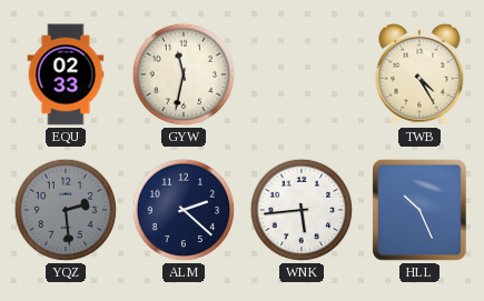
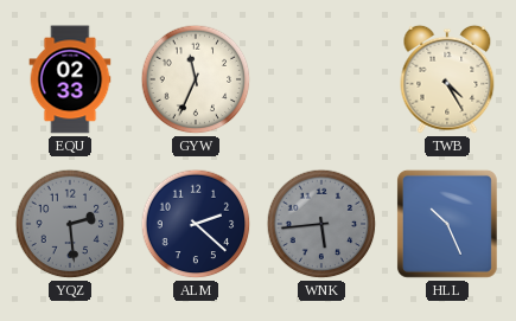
GYW: 11:32 -> 11:34
WNK dial: white -> grey
